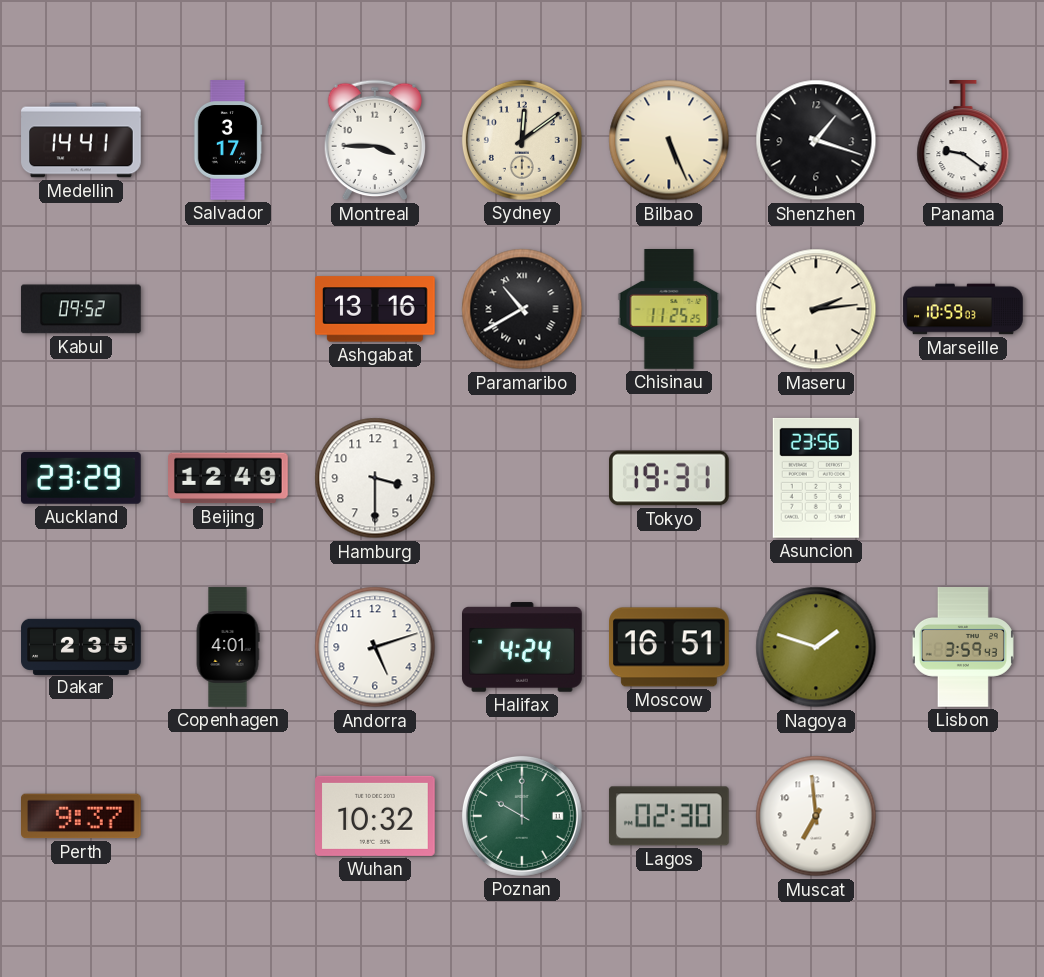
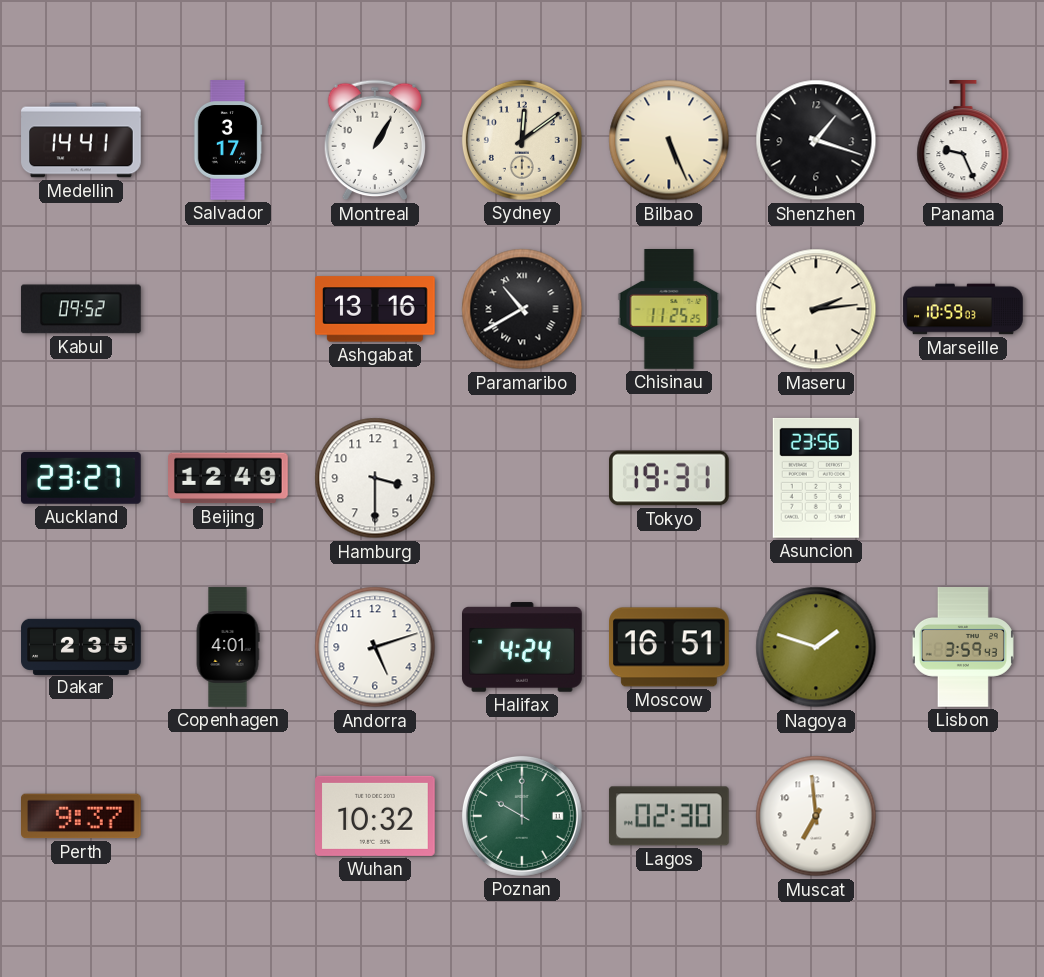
Montreal: 3:45 -> 1:05
Panama: 9:21 -> 9:26
Auckland: 23:29 -> 23:27
